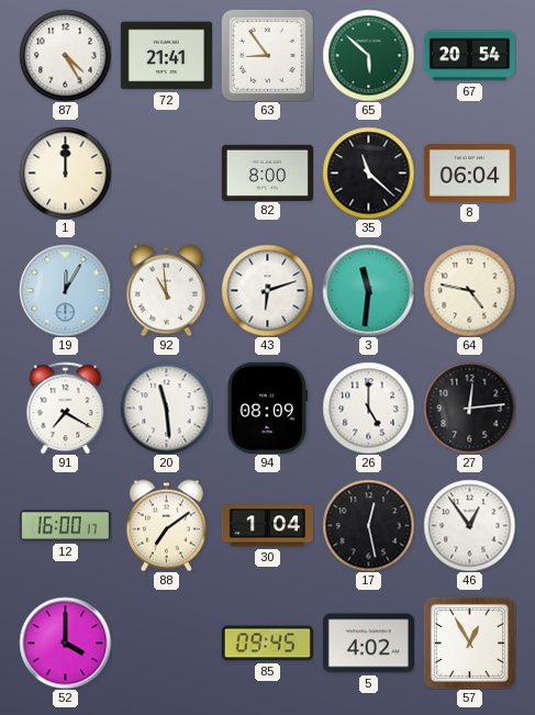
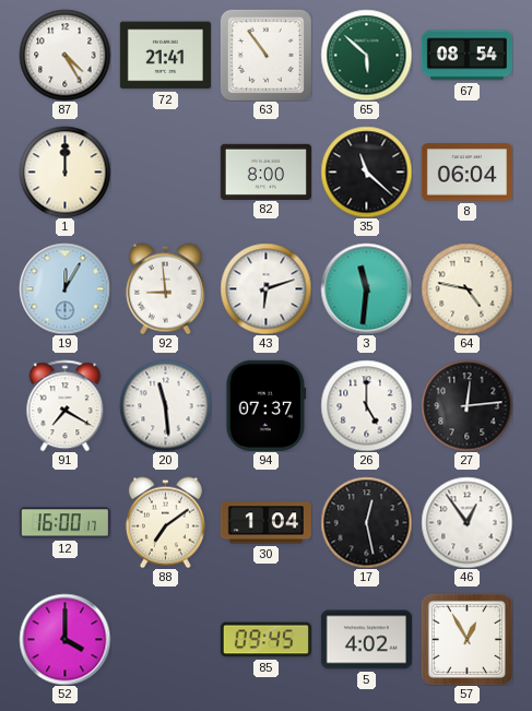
63: 8:54 -> 10:54
67: 20:54 -> 08:54
92: 10:59 -> 8:59
94: 08:09 -> 07:37
